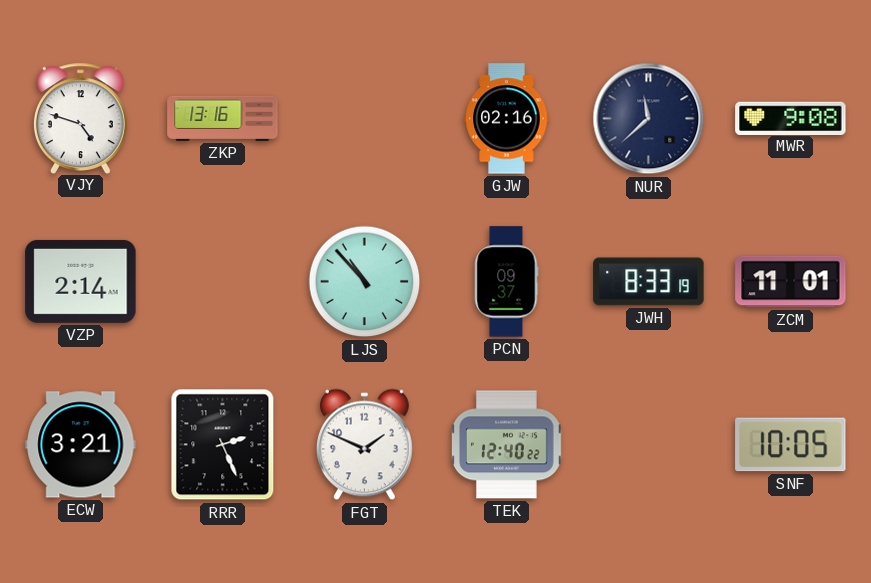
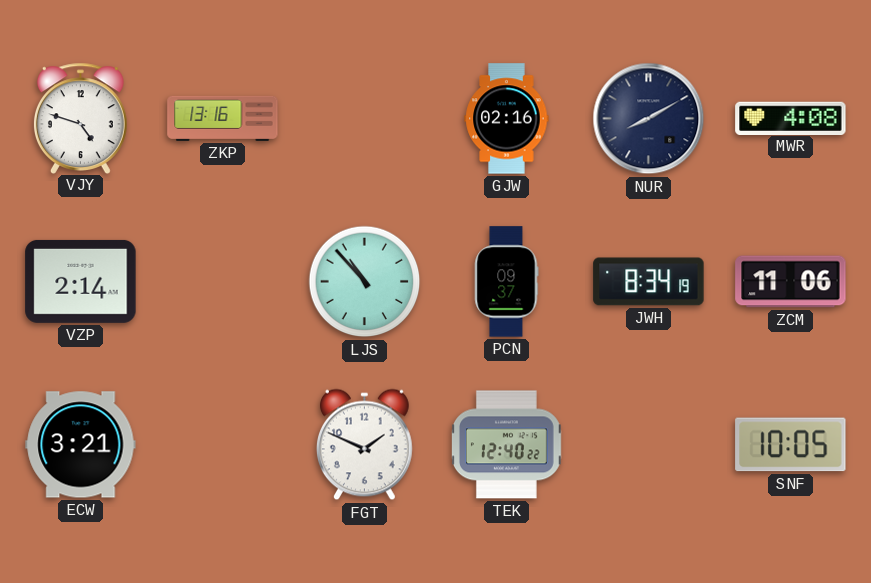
NUR: 11:38 -> 8:10
MWR: 9:08 -> 4:08
JWH: 8:33 -> 8:34
ZCM: 11:01 -> 11:06
RRR: 2:26 -> none
